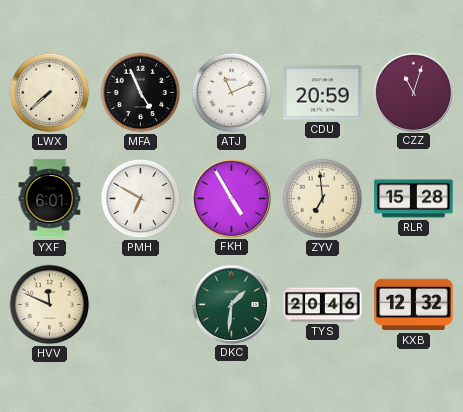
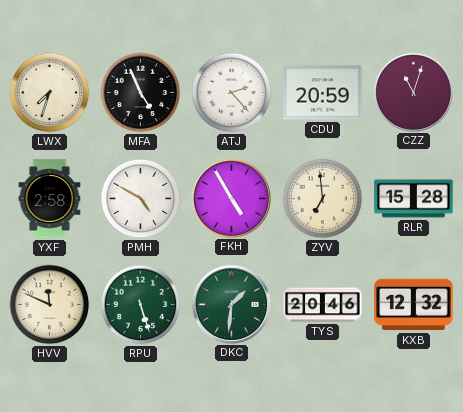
LWX: 7:38 -> 7:33
ATJ: 11:11 -> 2:23
YXF: 6:01 -> 2:58
PMH: 6:50 -> 4:50
RPU: none -> 5:27
